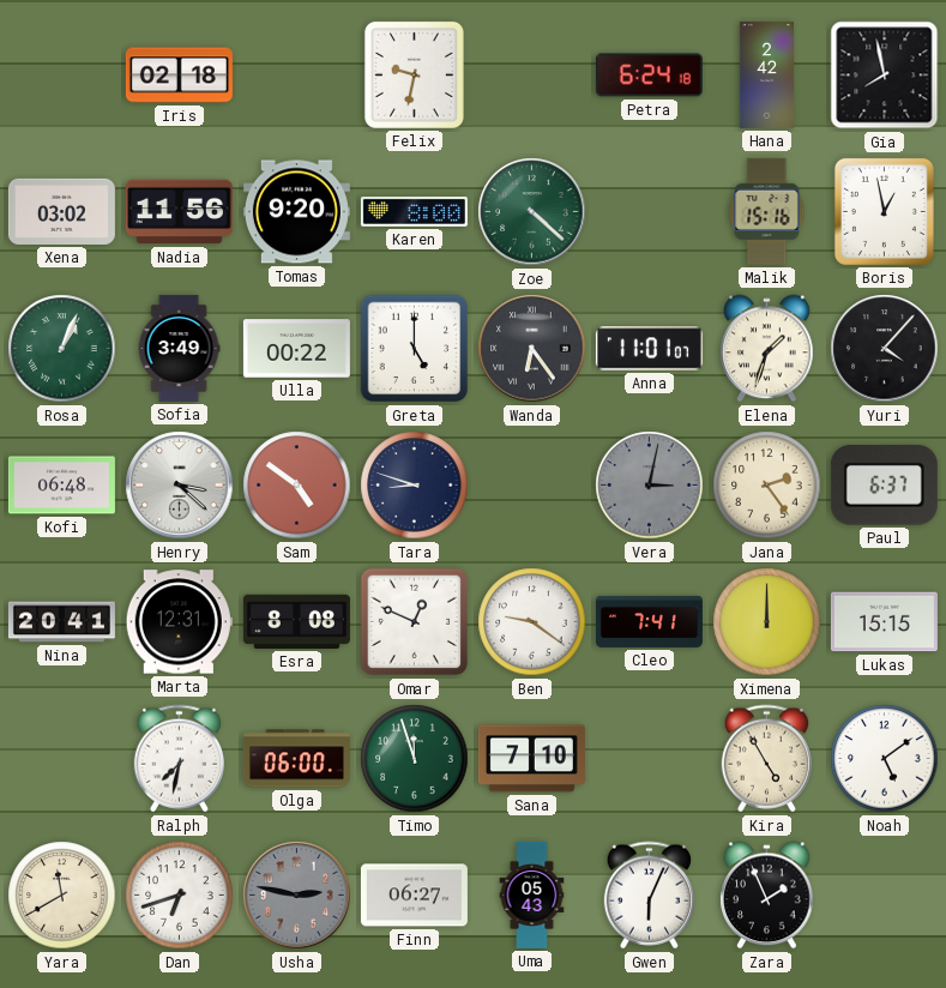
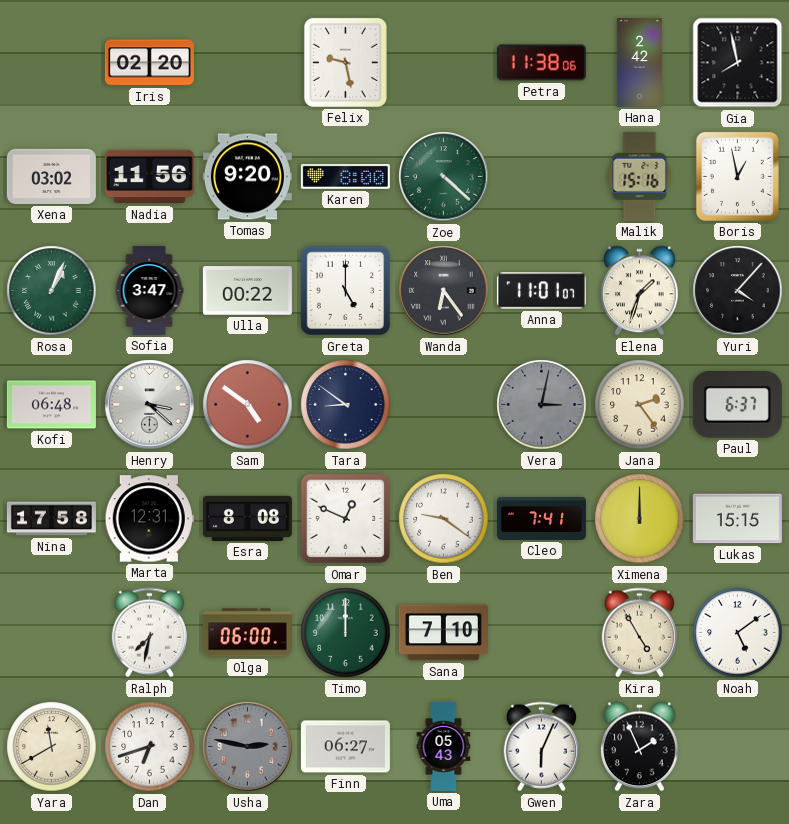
Iris: 02:18 -> 02:20
Felix: 9:32 -> 9:28
Petra: 6:24 -> 11:38
Sofia: 3:49 -> 3:47
Tara: 8:48 -> 8:51
Nina: 20:41 -> 17:58
Timo: 11:57 -> 12:00
